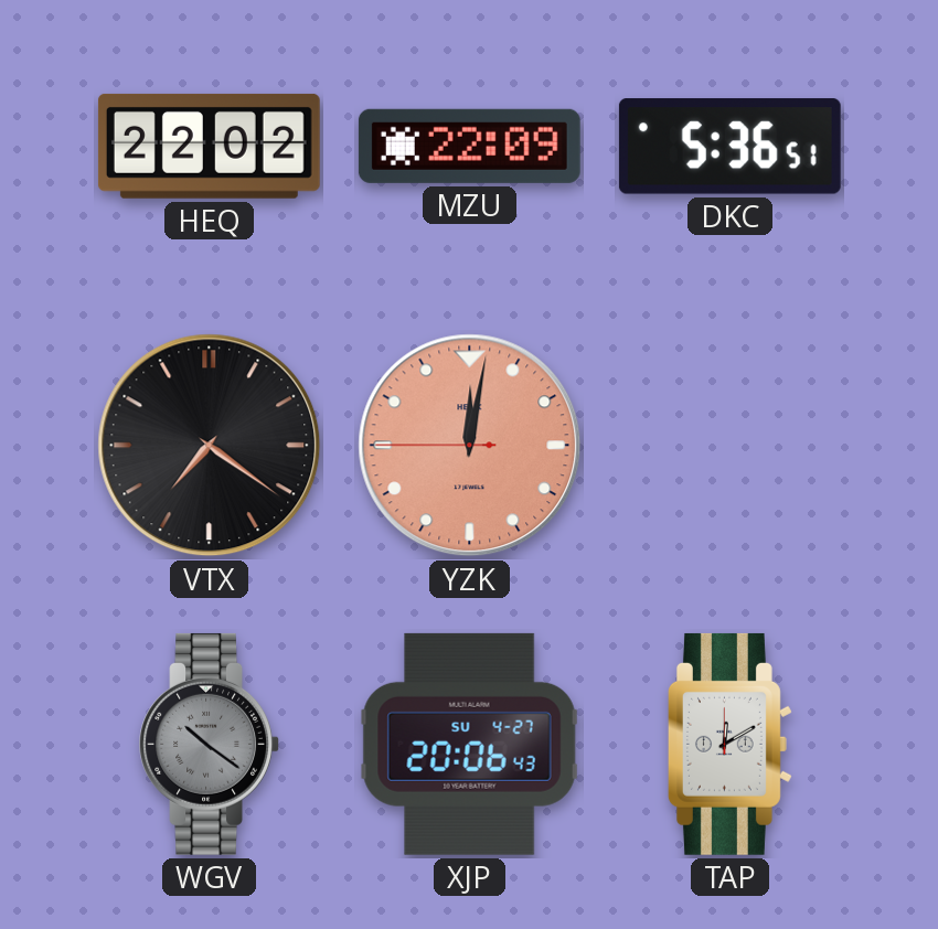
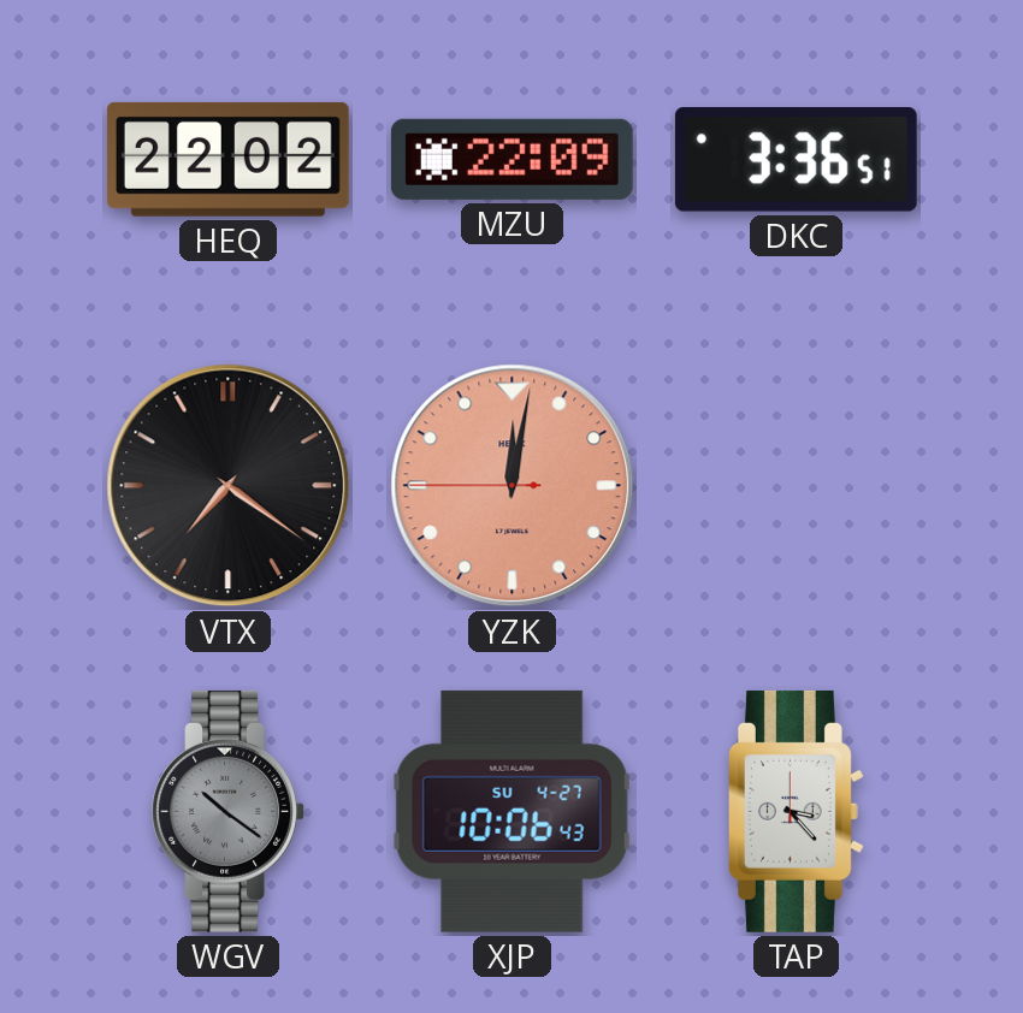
DKC: 5:36 -> 3:36
XJP: 20:06 -> 10:06
TAP: 12:10 -> 3:23
